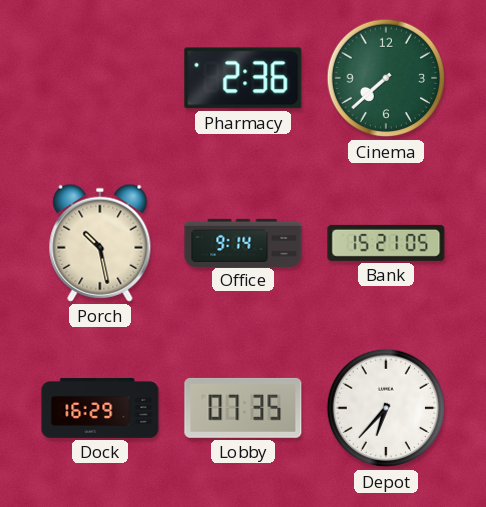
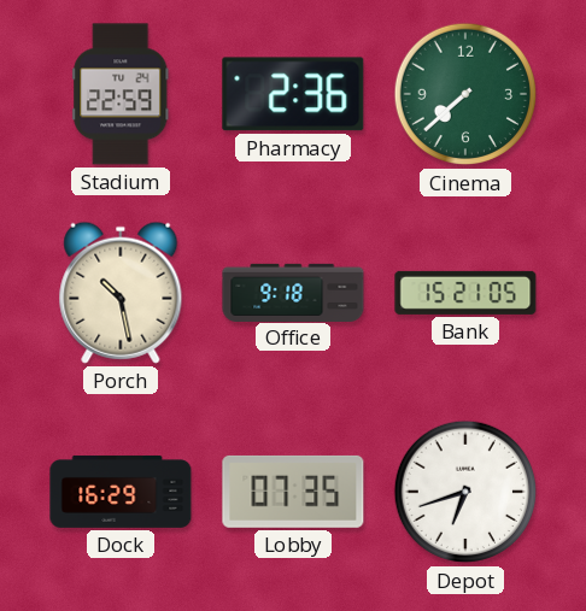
Stadium: none -> 22:59
Office: 9:14 -> 9:18
Depot: 6:37 -> 6:42
